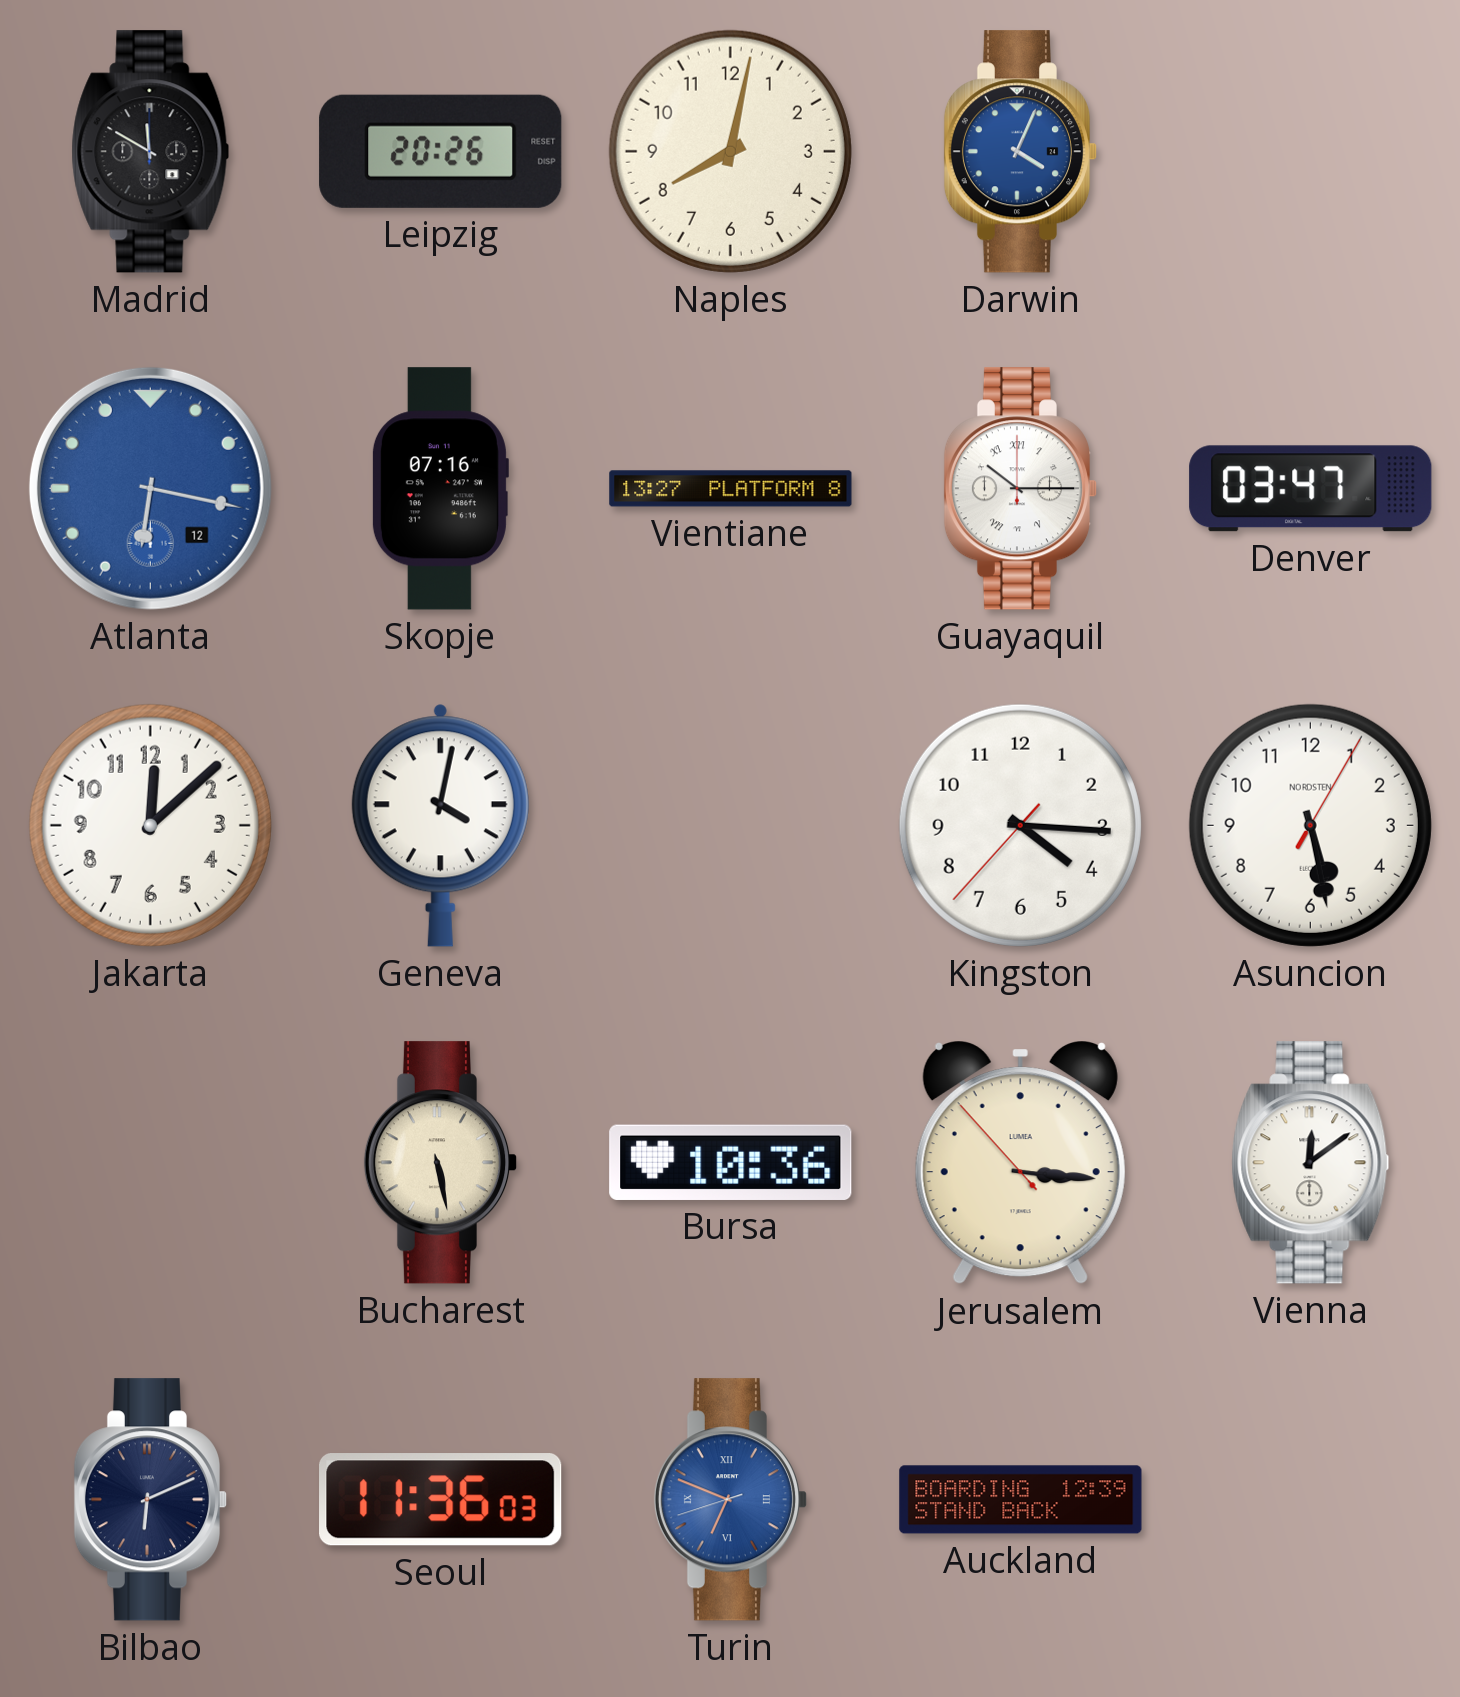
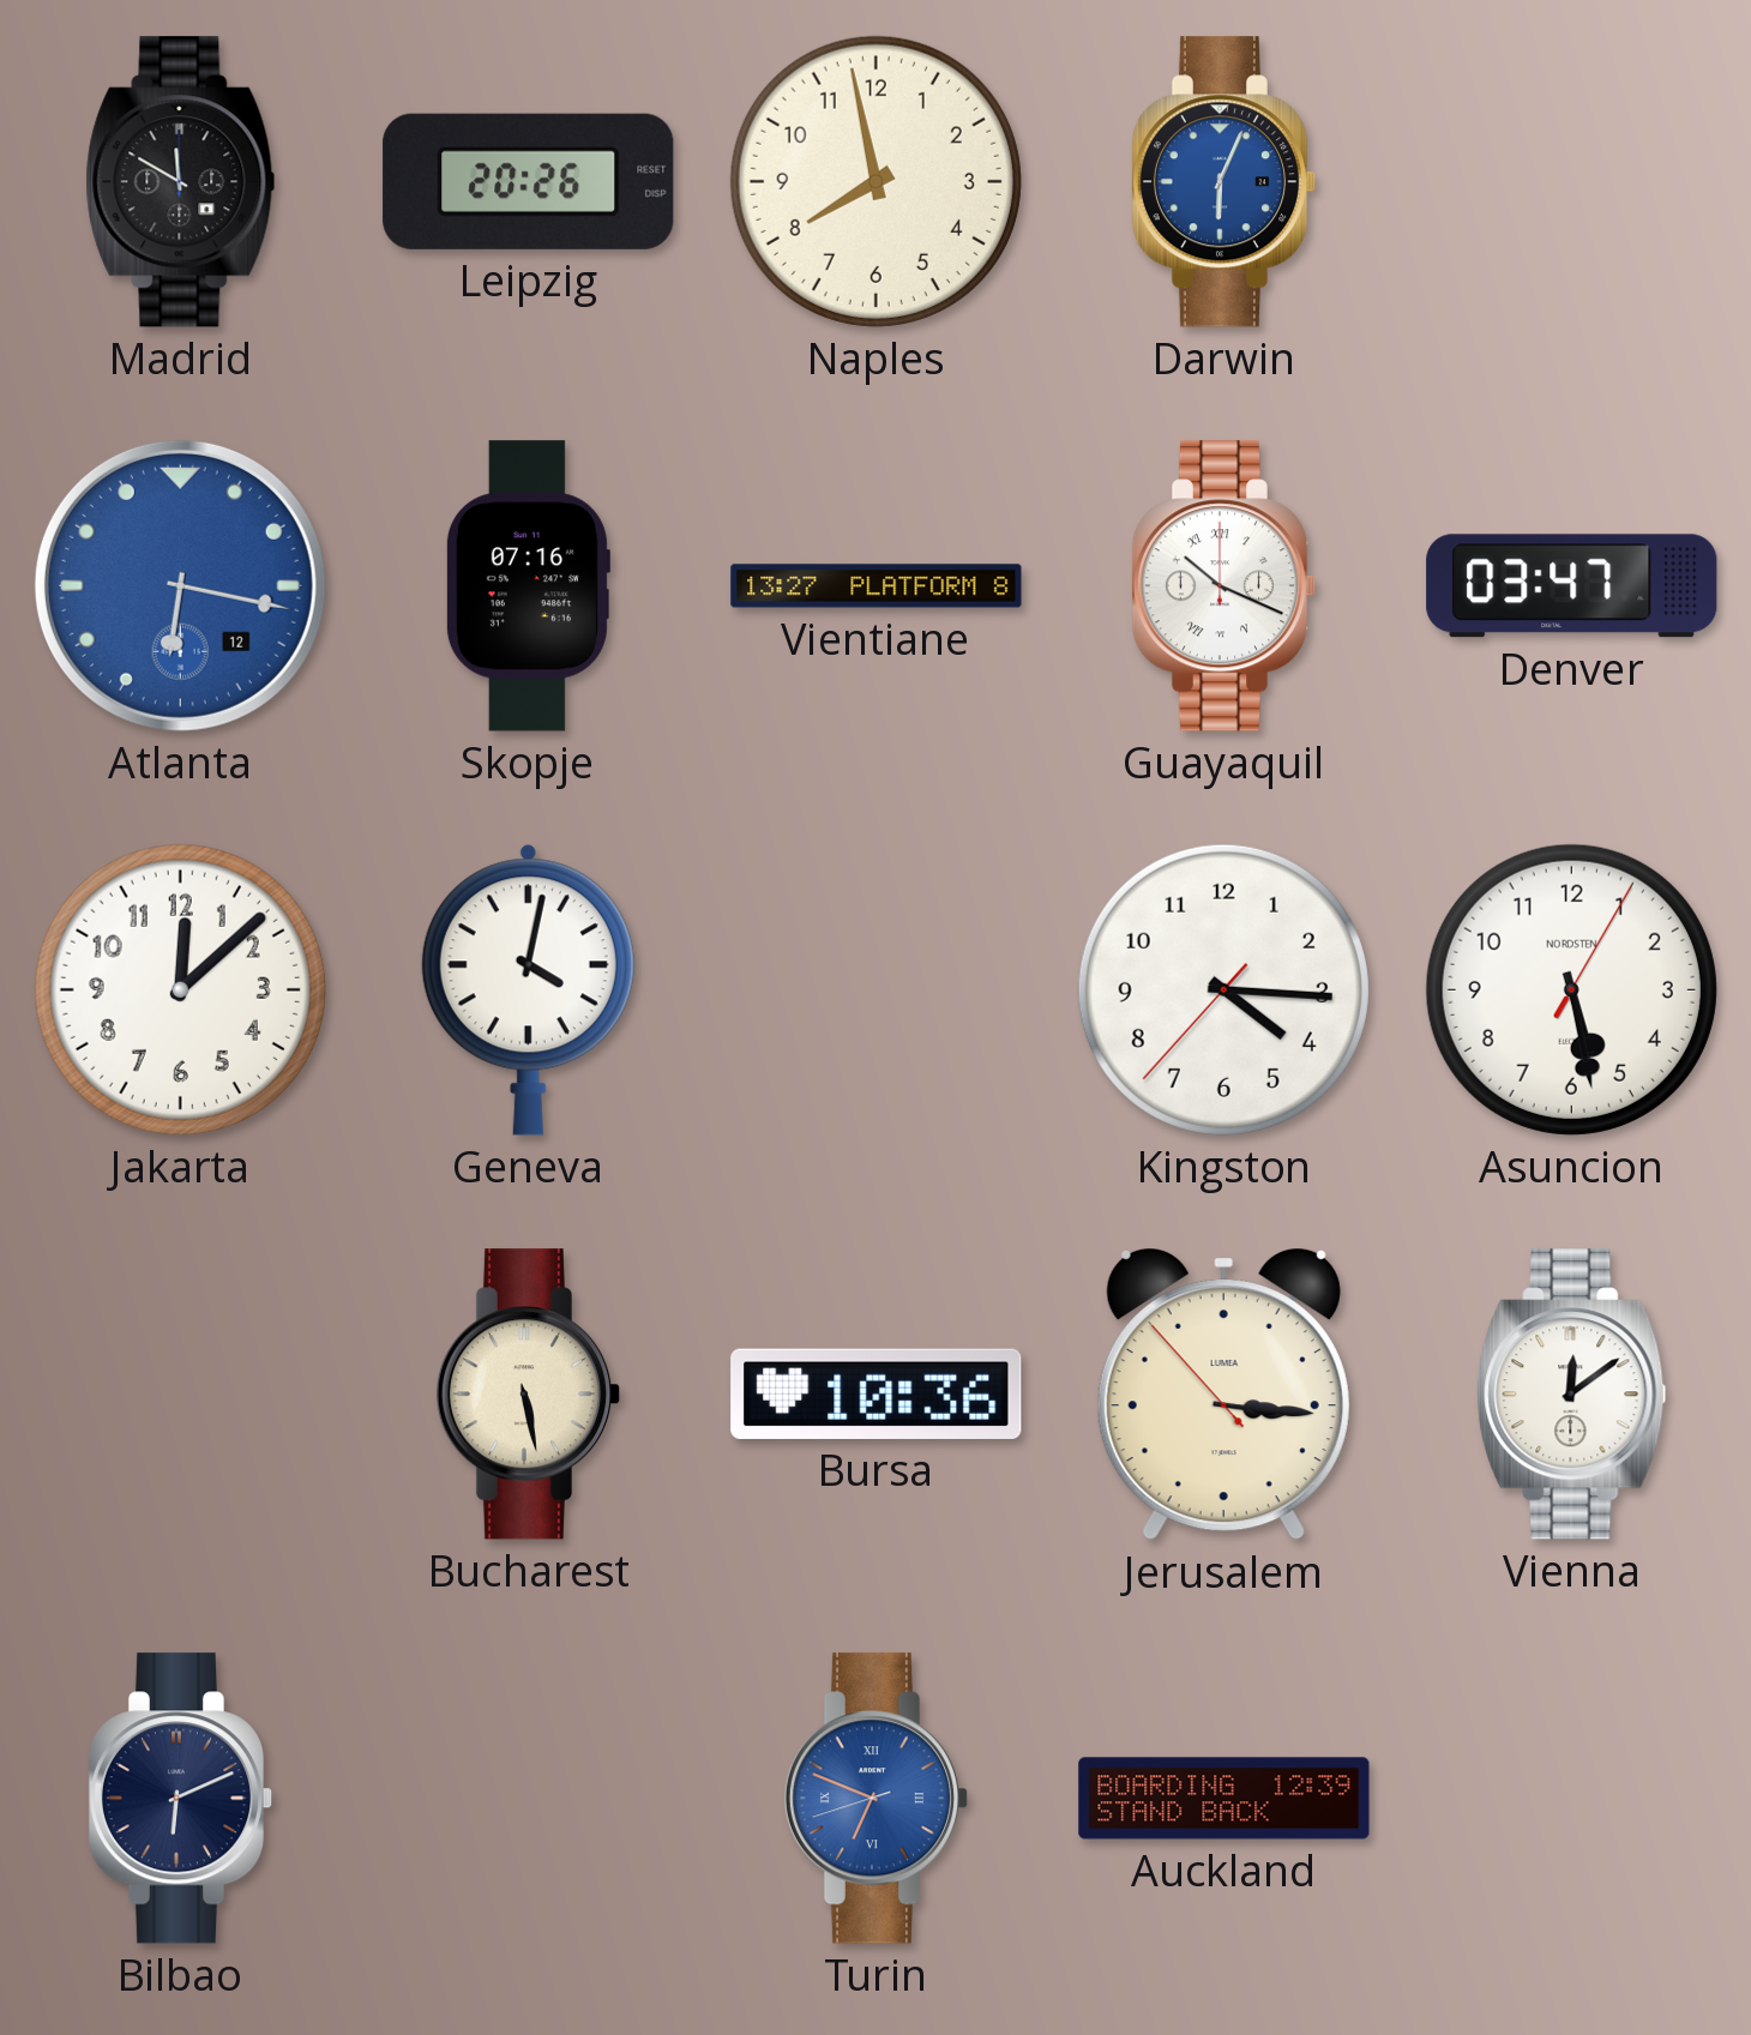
Naples: 8:02 -> 7:58
Darwin: 4:04 -> 6:04
Guayaquil: 10:15 -> 10:19
Seoul: 11:36 -> none
